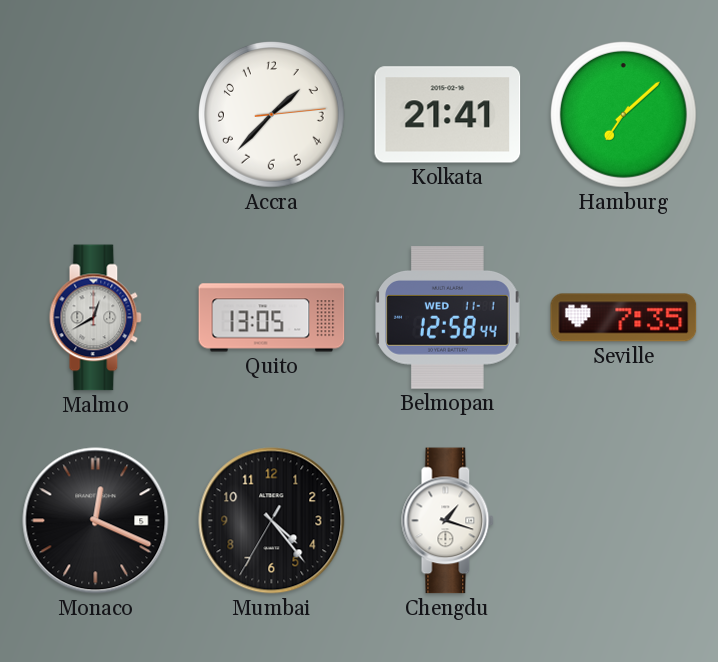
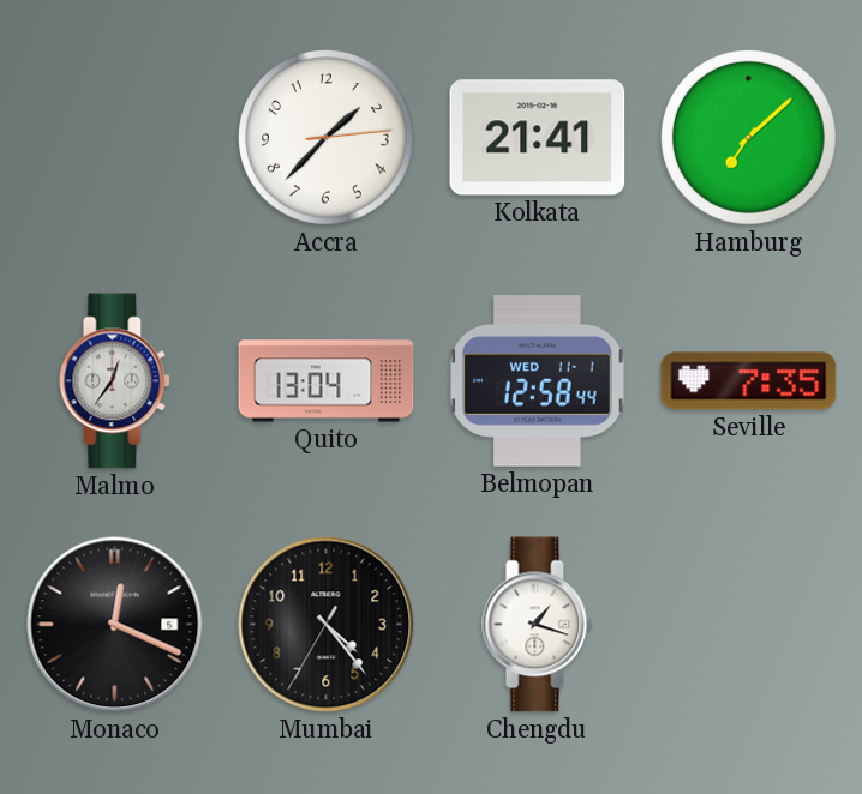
Malmo: 12:40 -> 12:36
Quito: 13:05 -> 13:04
